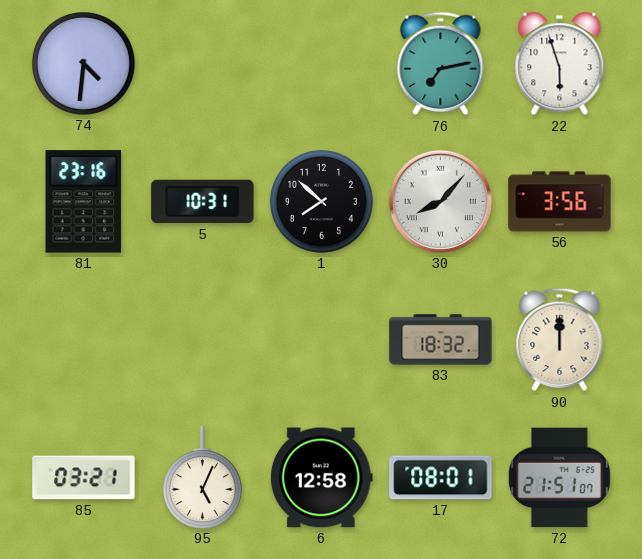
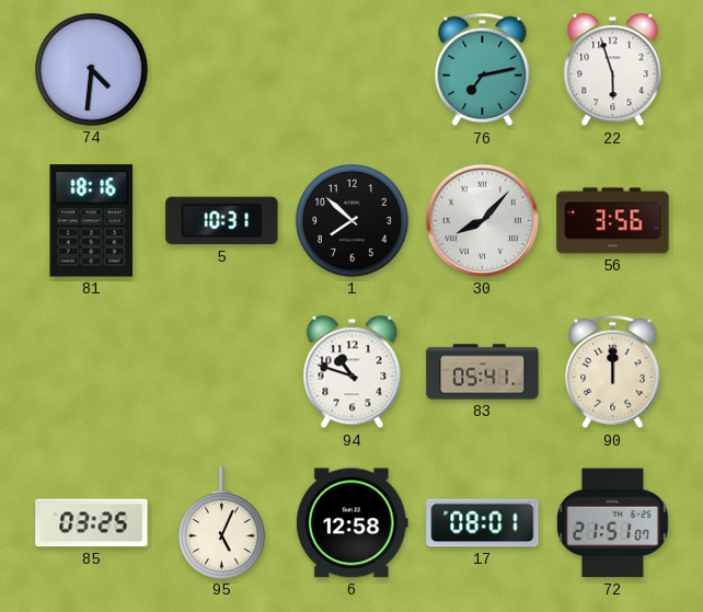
81: 23:16 -> 18:16
94: none -> 10:48
83: 18:32 -> 05:41
85: 03:21 -> 03:25
